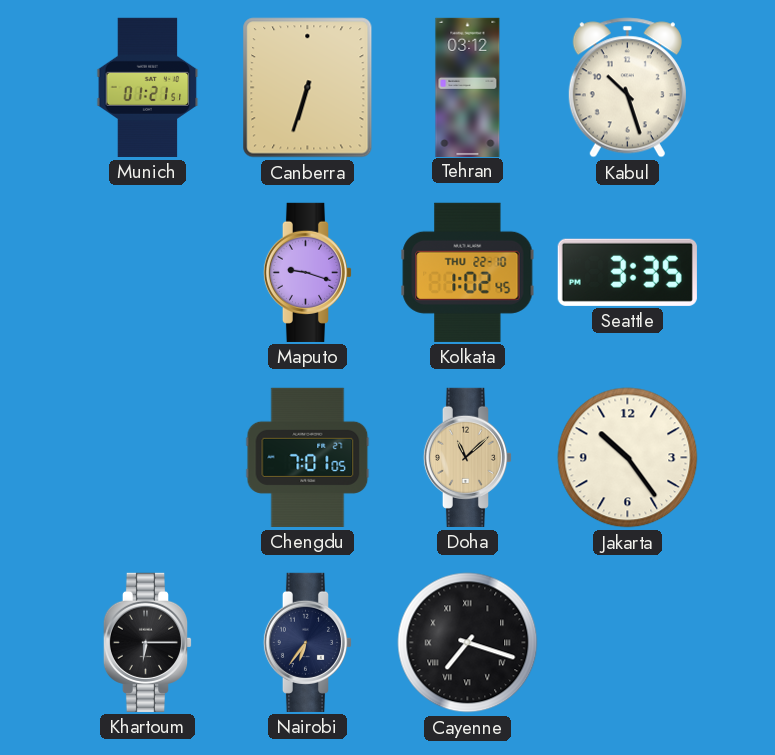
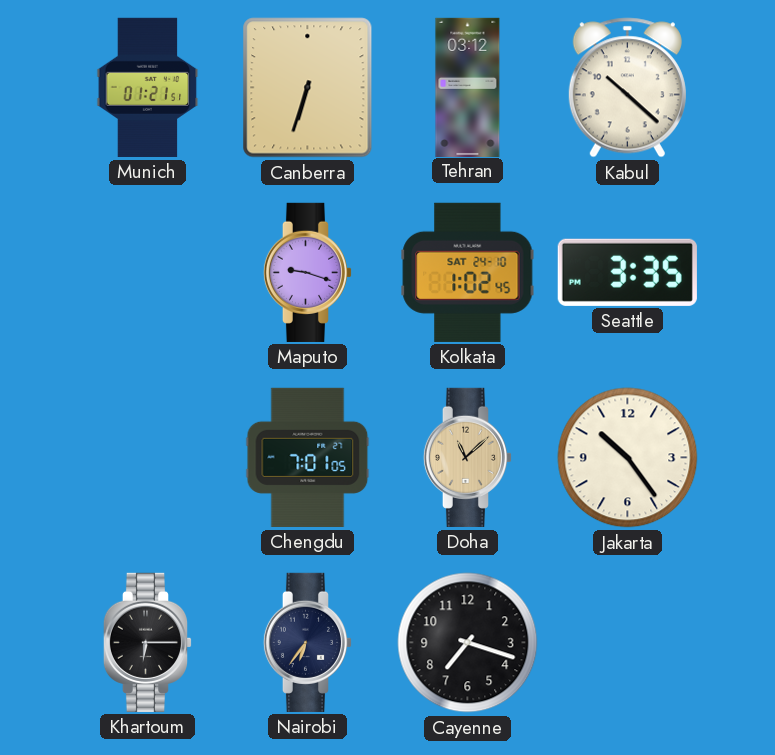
Kabul: 10:27 -> 10:22
Kolkata date: THU 22-10 -> SAT 24-10
Cayenne numerals: Roman -> Arabic
